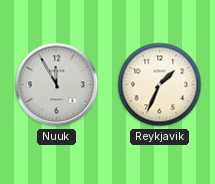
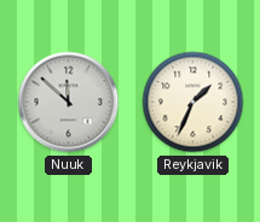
Nuuk: 11:55 -> 11:52
